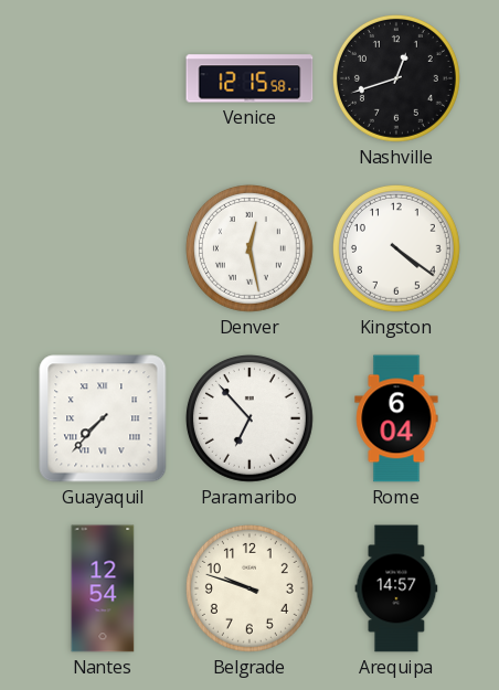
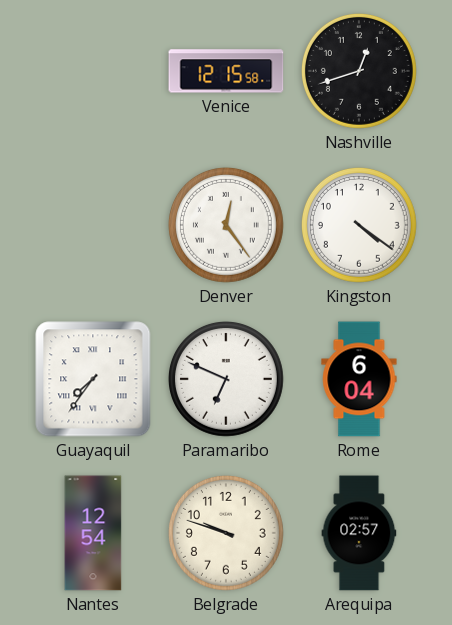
Denver: 12:28 -> 12:24
Guayaquil: 7:37 -> 7:36
Paramaribo: 6:53 -> 6:49
Arequipa: 14:57 -> 02:57
